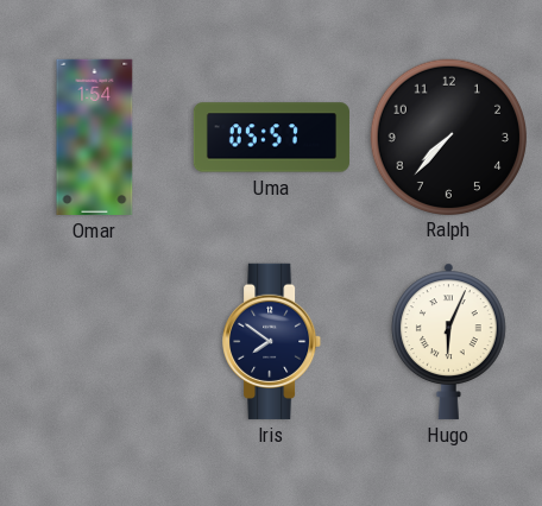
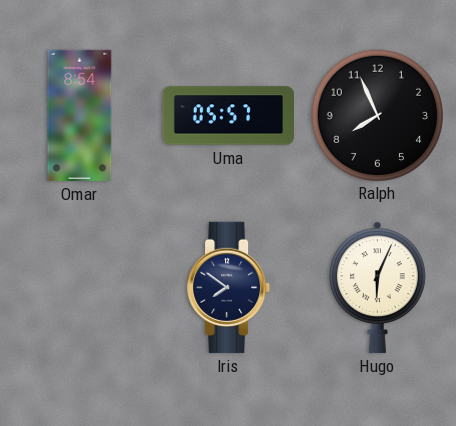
Omar: 1:54 -> 8:54
Ralph: 7:37 -> 7:56
